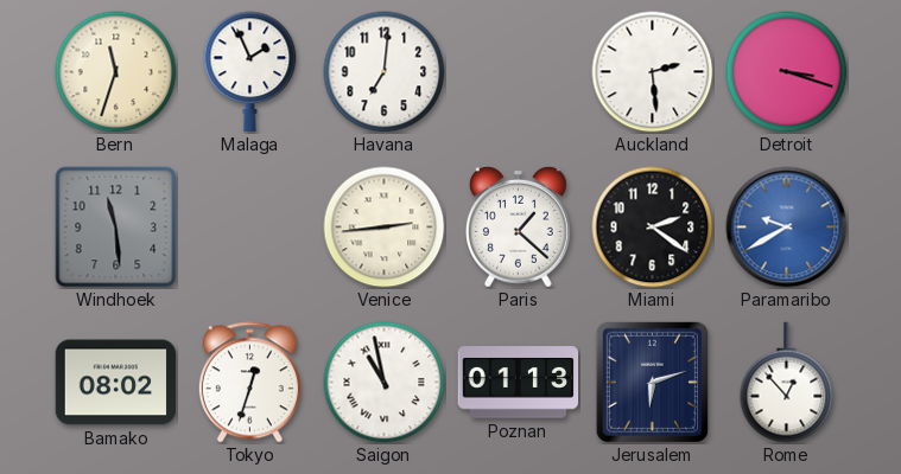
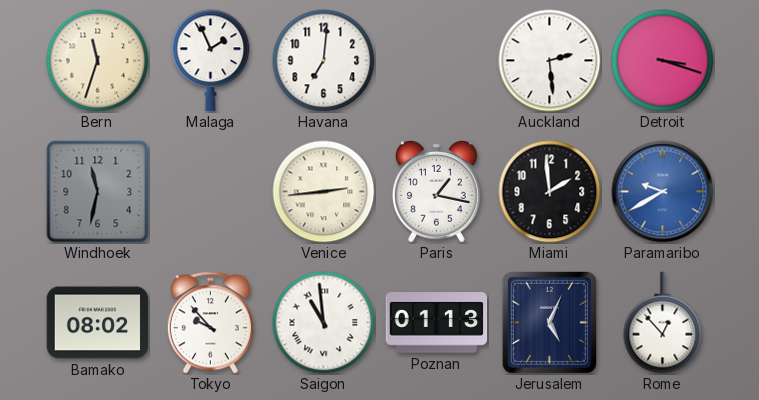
Windhoek: 11:29 -> 11:32
Paris: 1:22 -> 1:17
Miami: 2:21 -> 1:59
Tokyo: 12:33 -> 9:53
Saigon: 10:58 -> 10:59
Jerusalem: 6:12 -> 5:04
